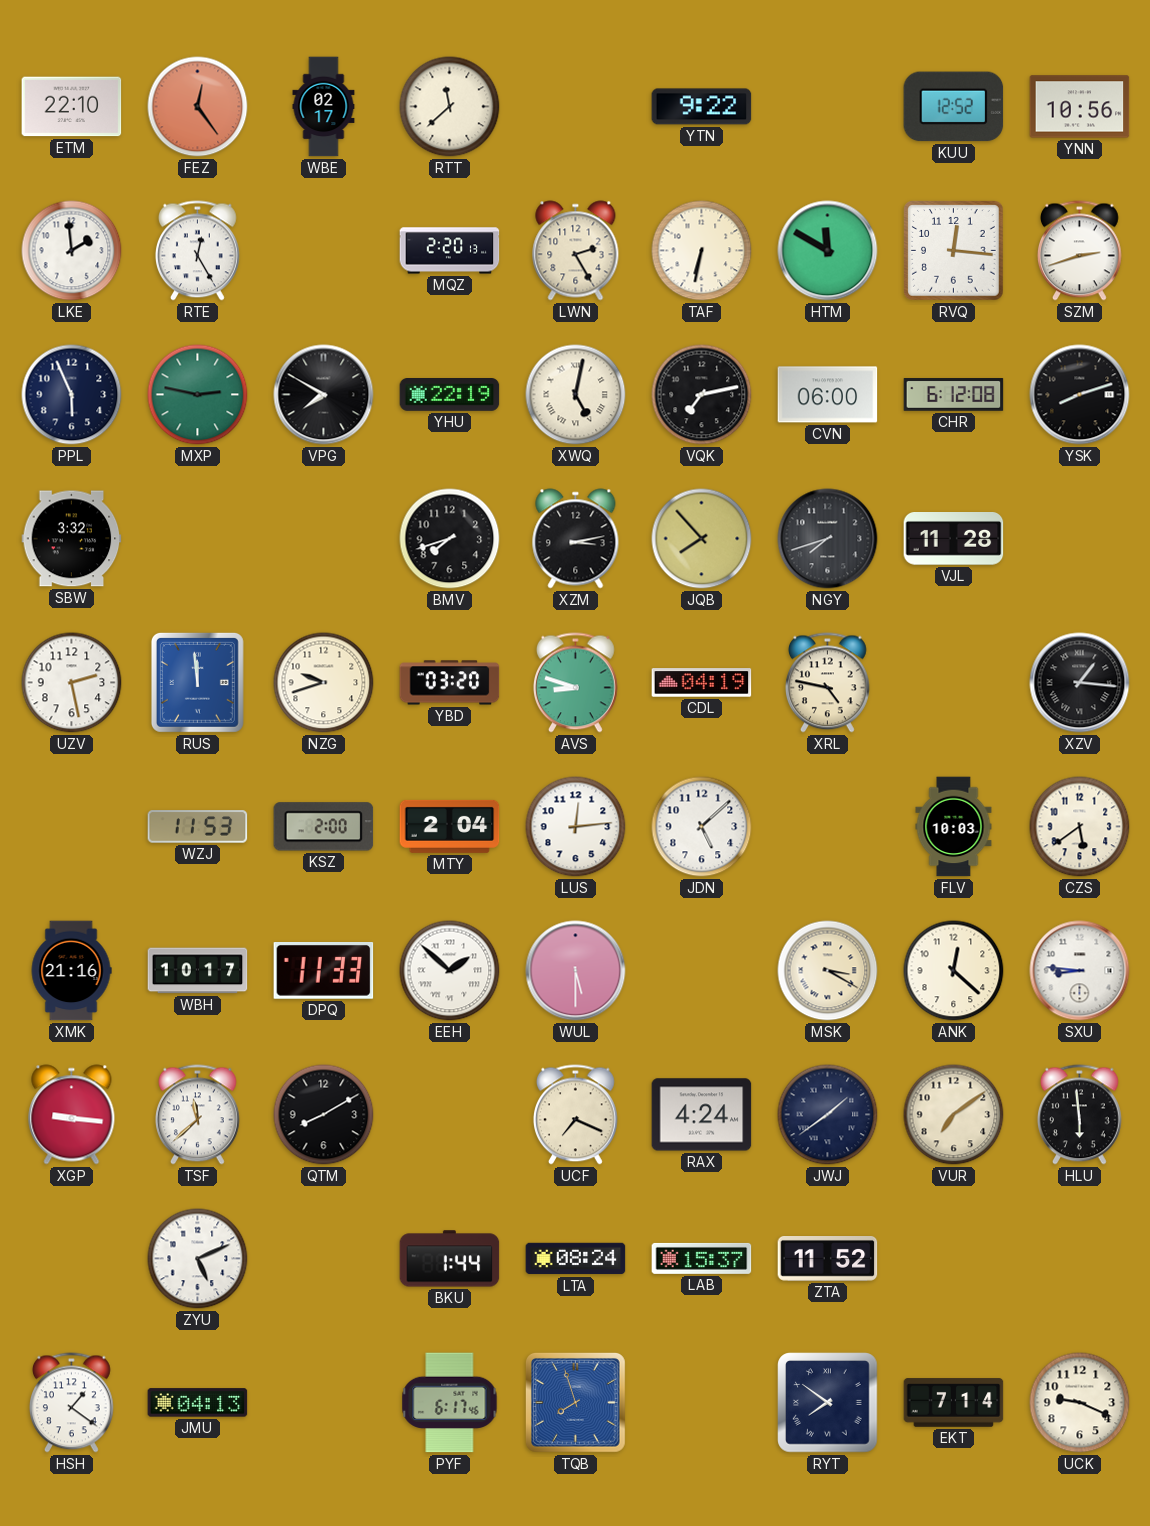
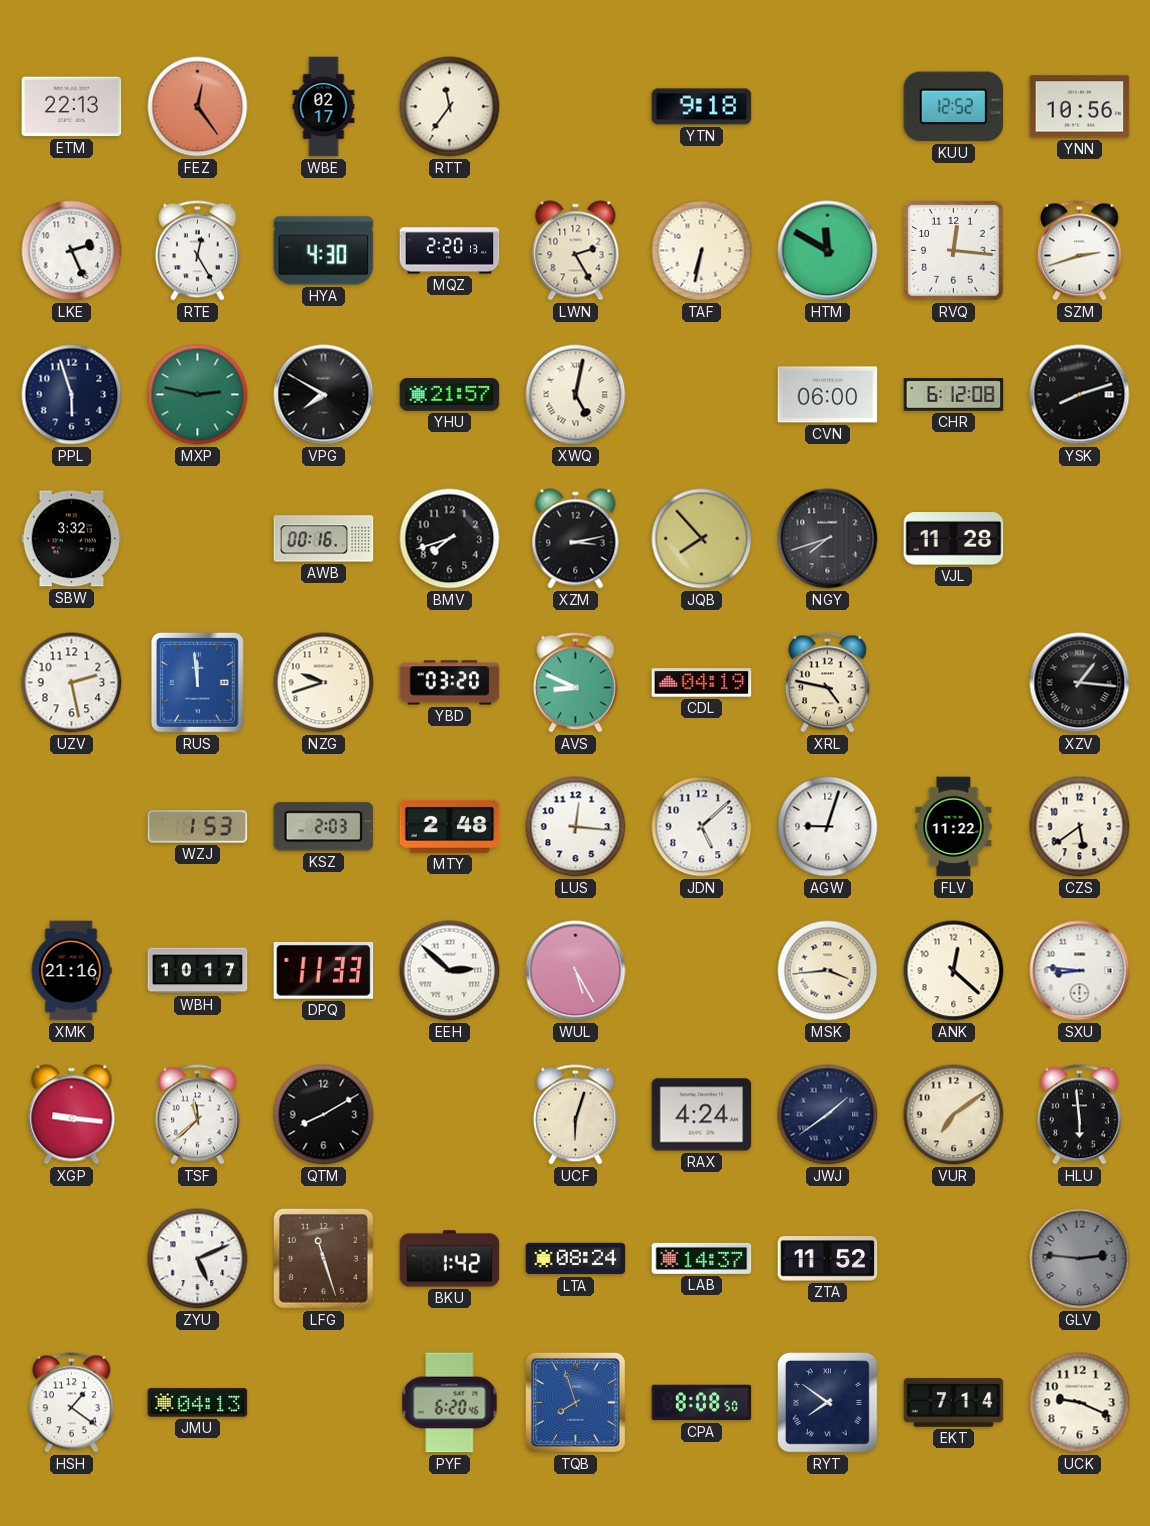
ETM: 22:10 -> 22:13
RTT: 11:38 -> 11:36
YTN: 9:22 -> 9:18
LKE: 1:59 -> 2:26
HYA: none -> 4:30
PPL: 5:56 -> 5:57
YHU: 22:19 -> 21:57
VQK: 7:13 -> none
AWB: none -> 00:16
AVS: 8:48 -> 8:49
WZJ: 11:53 -> 1:53
KSZ: 2:00 -> 2:03
MTY: 2:04 -> 2:48
LUS: 12:14 -> 12:16
AGW: none -> 9:03
FLV: 10:03 -> 11:22
EEH: 1:52 -> 2:52
WUL: 5:30 -> 5:25
MSK: 3:20 -> 3:44
UCF: 7:19 -> 6:03
LFG: none -> 11:27
BKU: 1:44 -> 1:42
LAB: 15:37 -> 14:37
GLV: none -> 2:46
PYF: 6:17 -> 6:20
CPA: none -> 8:08
